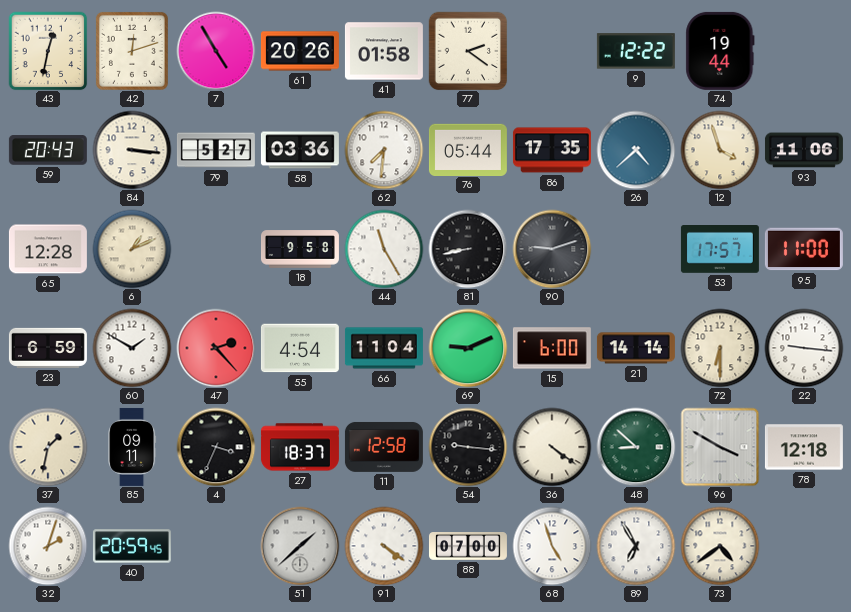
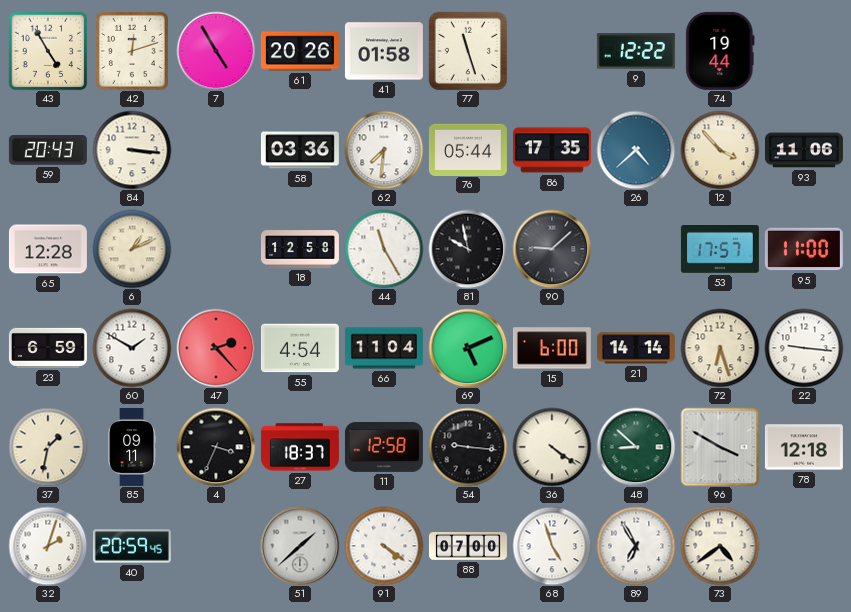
43: 12:32 -> 4:55
77: 2:21 -> 11:27
79: 5:27 -> none
12: 3:57 -> 3:53
18: 9:58 -> 12:58
81: 8:43 -> 9:58
90: 9:12 -> 9:08
69: 9:11 -> 5:11
72: 6:30 -> 6:27
